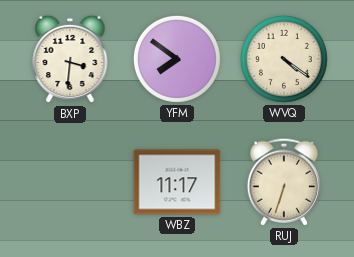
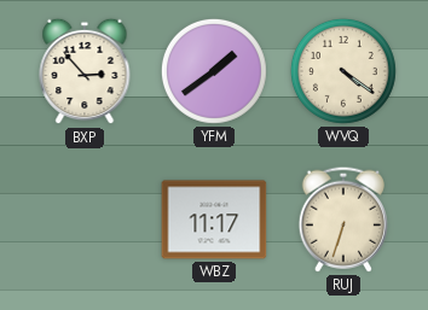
BXP: 3:31 -> 2:53
YFM: 7:51 -> 1:39
